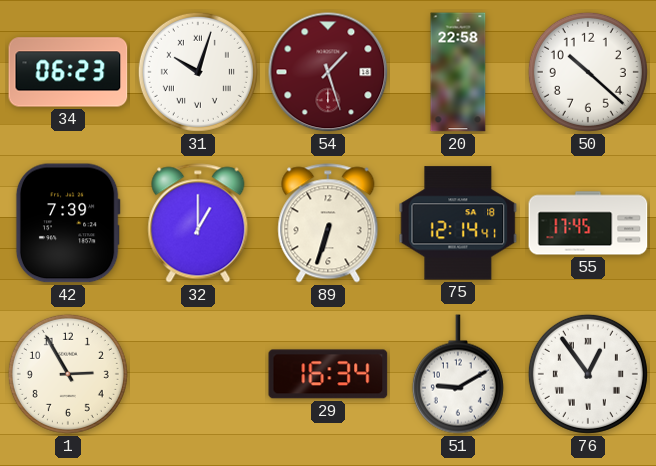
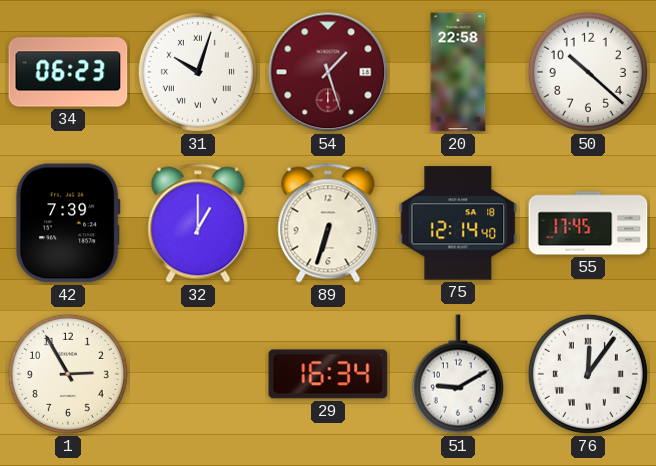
75: 12:14:41 -> 12:14:40
76: 12:54 -> 12:06
